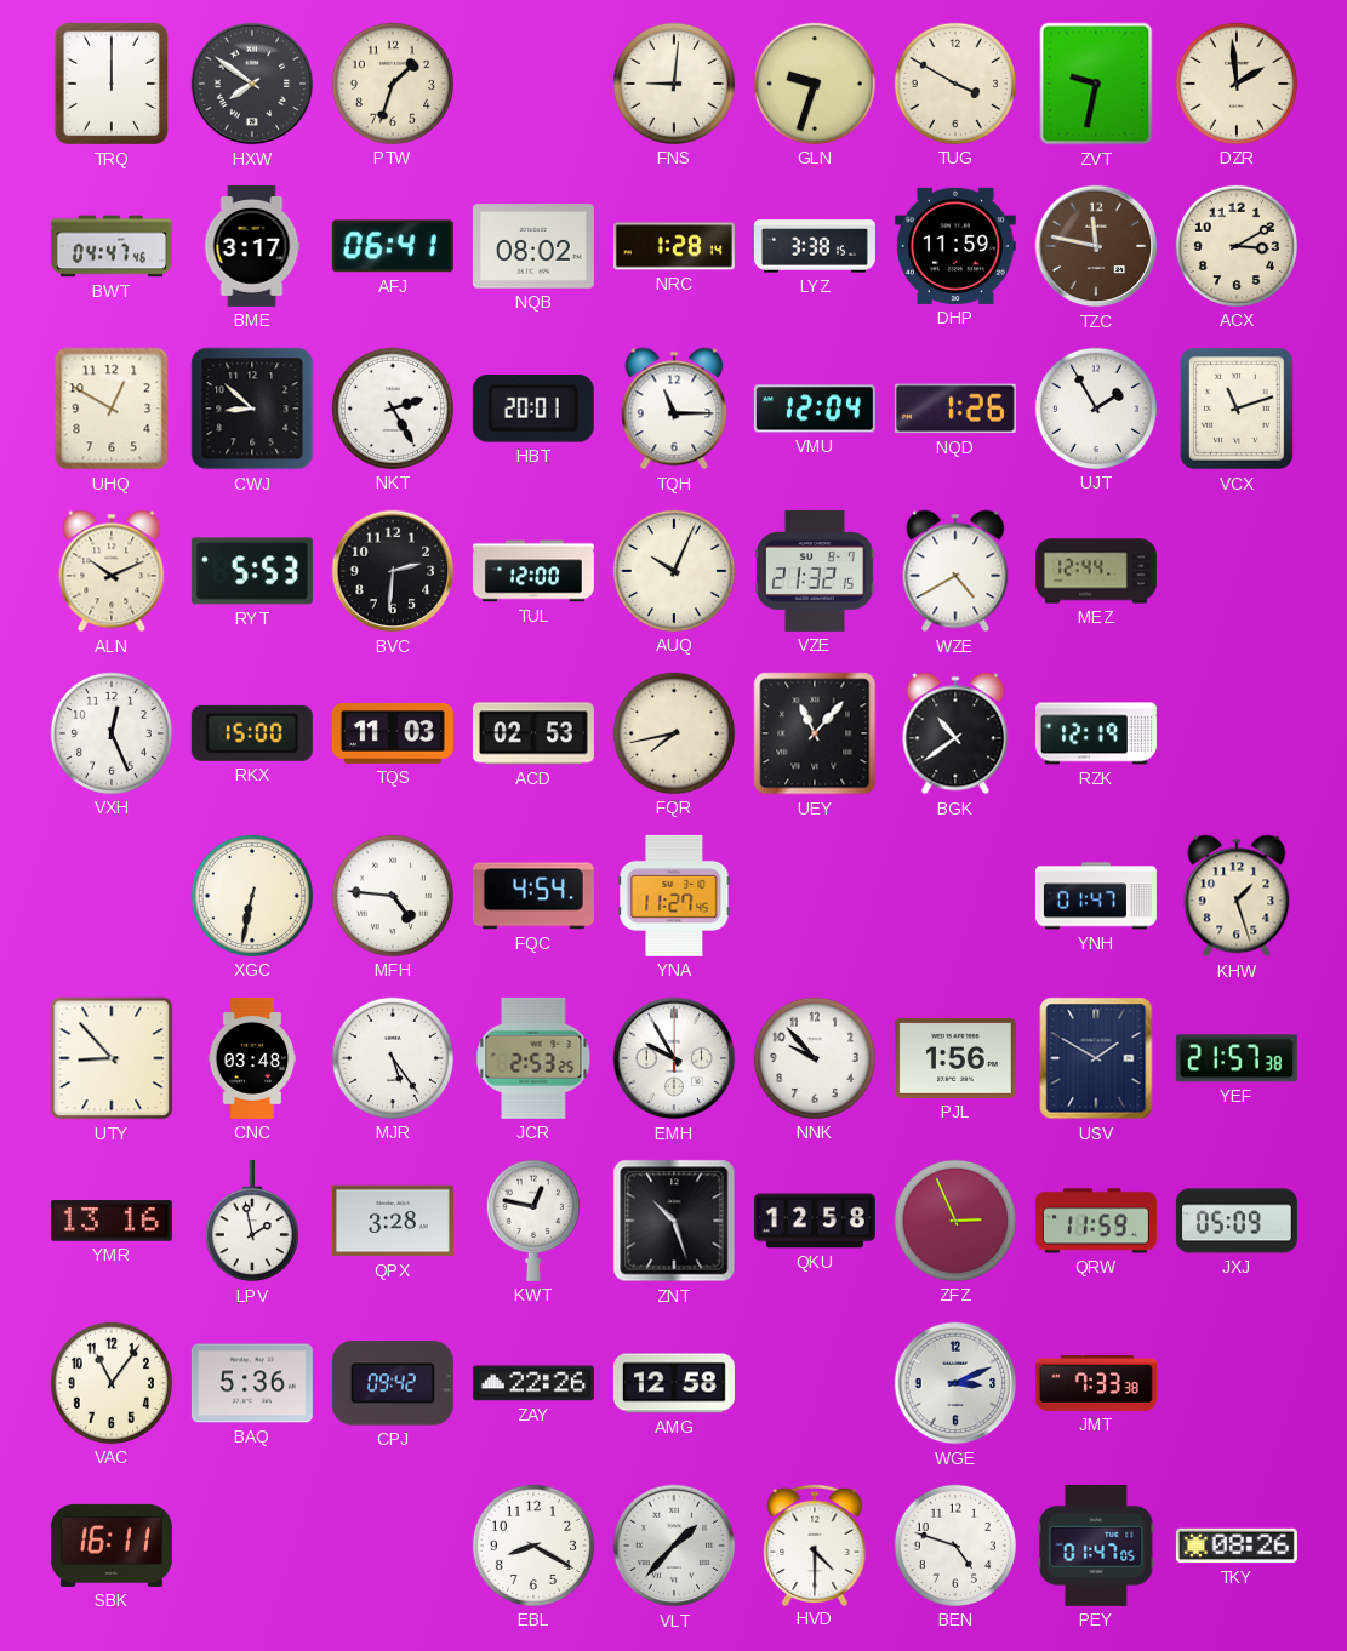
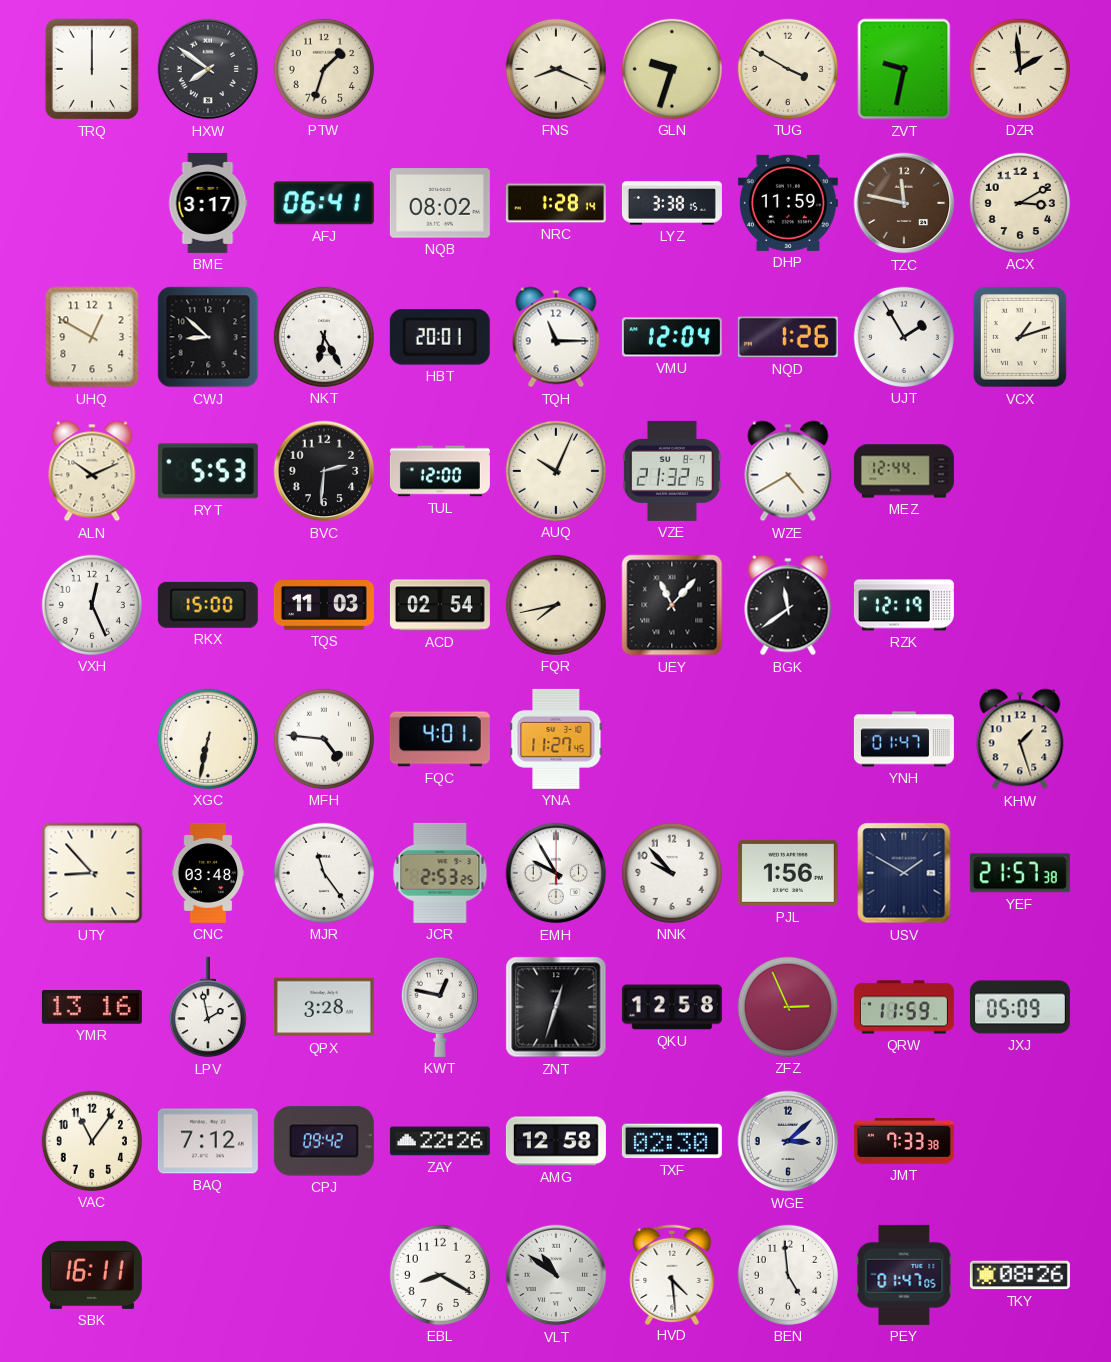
FNS: 9:01 -> 8:19
BWT: 04:47 -> none
NKT: 2:25 -> 6:25
VCX: 11:12 -> 1:12
ACD: 02:53 -> 02:54
BGK: 10:39 -> 11:39
FQC: 4:54 -> 4:01
MJR: 5:24 -> 11:24
ZNT: 10:27 -> 12:33
BAQ: 5:36 -> 7:12
TXF: none -> 02:30
WGE: 3:11 -> 3:08
VLT: 1:37 -> 10:51
HVD: 4:30 -> 4:29
BEN: 4:48 -> 4:59
